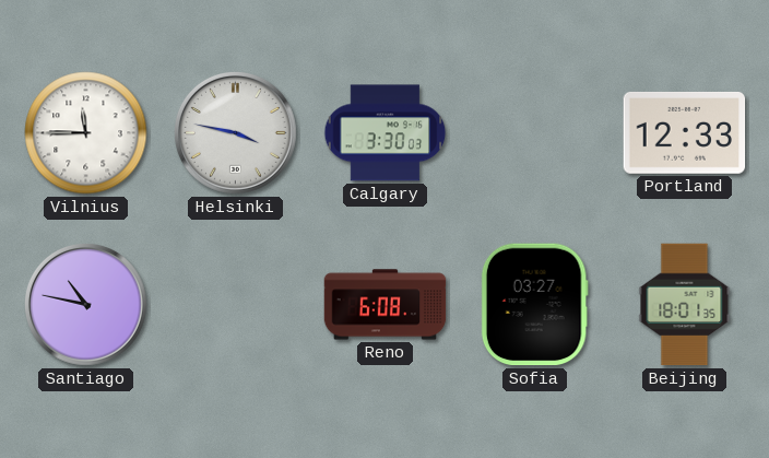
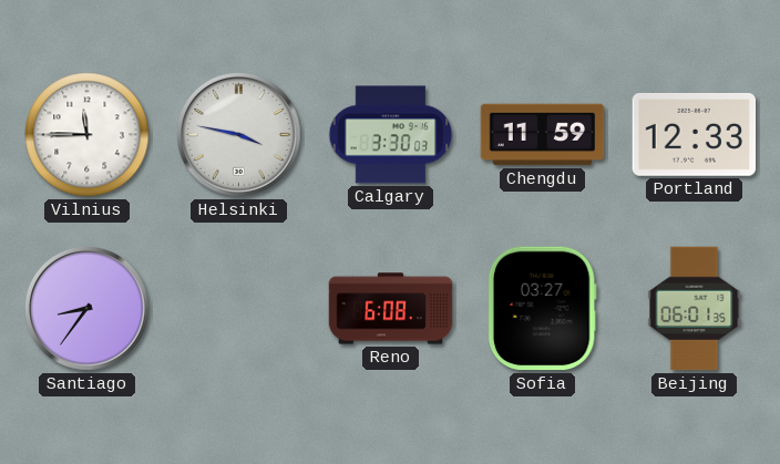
Chengdu: none -> 11:59
Santiago: 10:47 -> 8:36
Beijing: 18:01 -> 06:01
